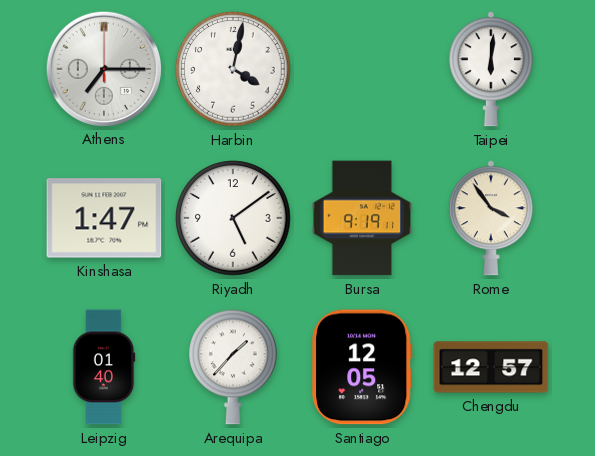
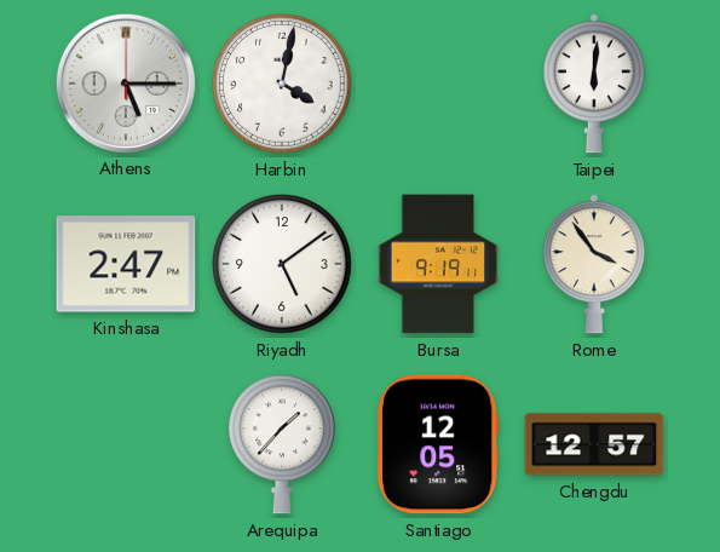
Athens: 7:15 -> 5:15
Kinshasa: 1:47 -> 2:47
Leipzig: 01:40 -> none
